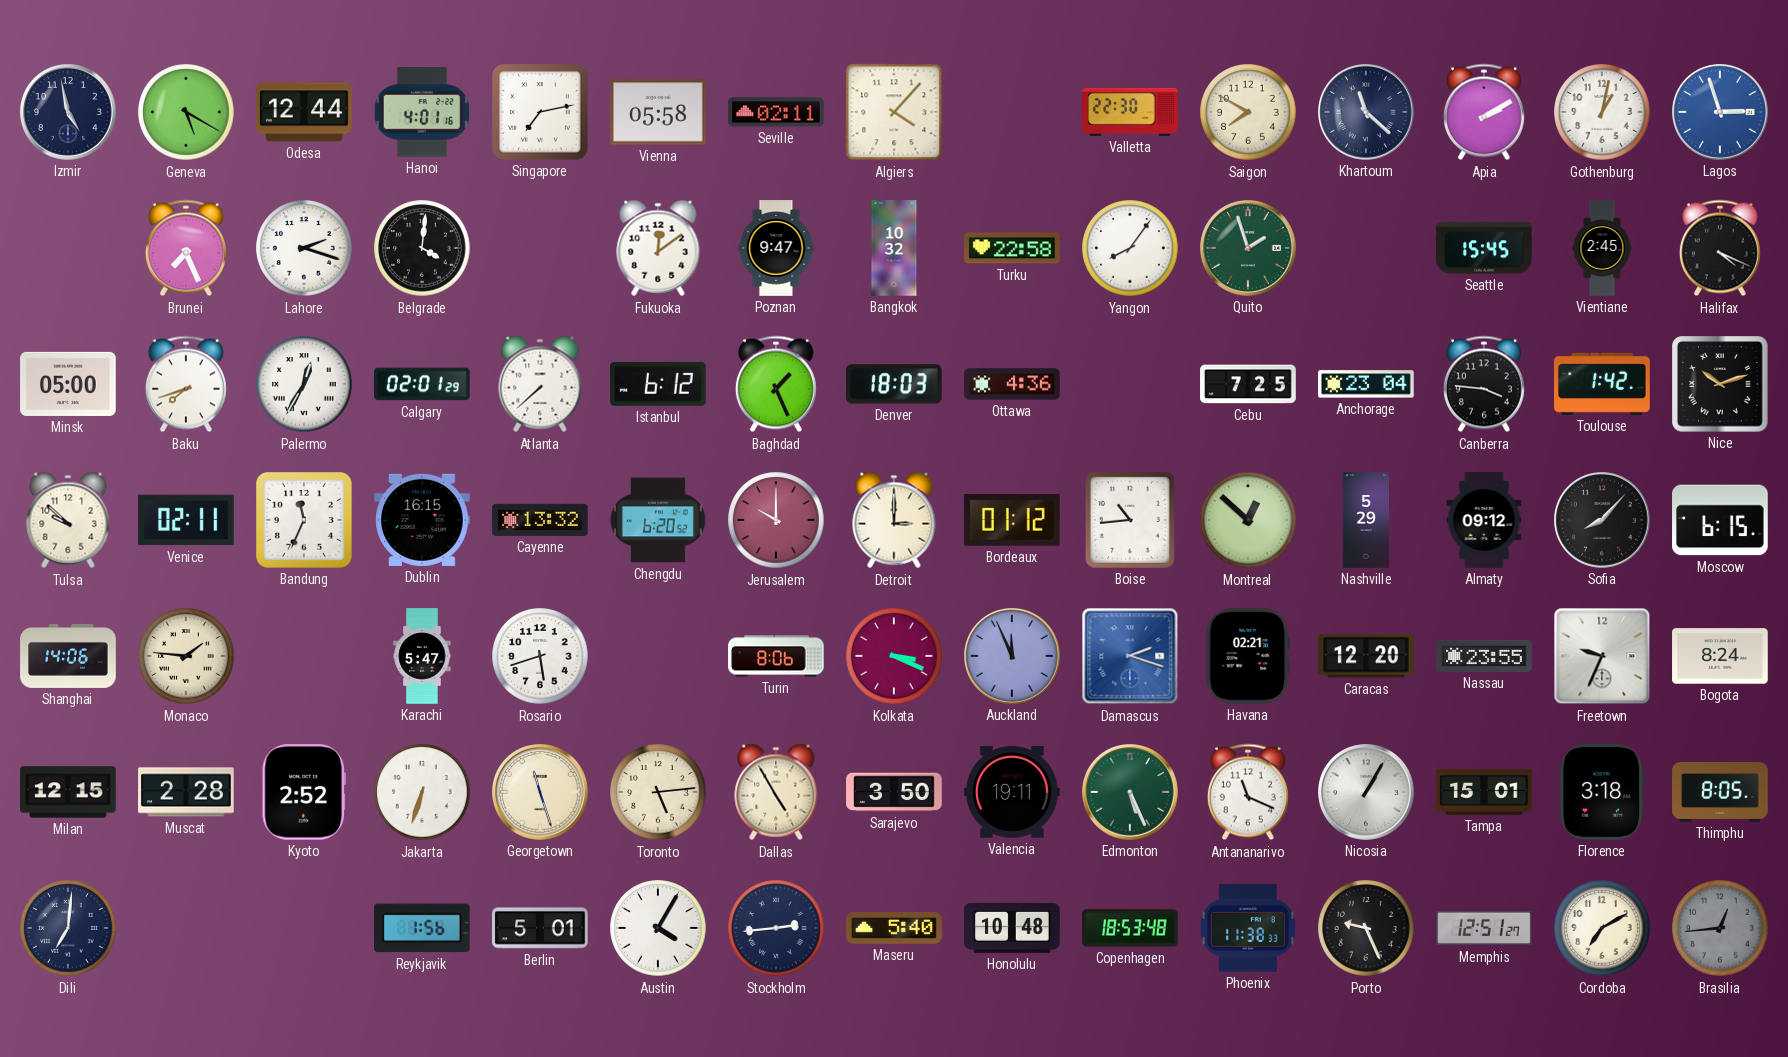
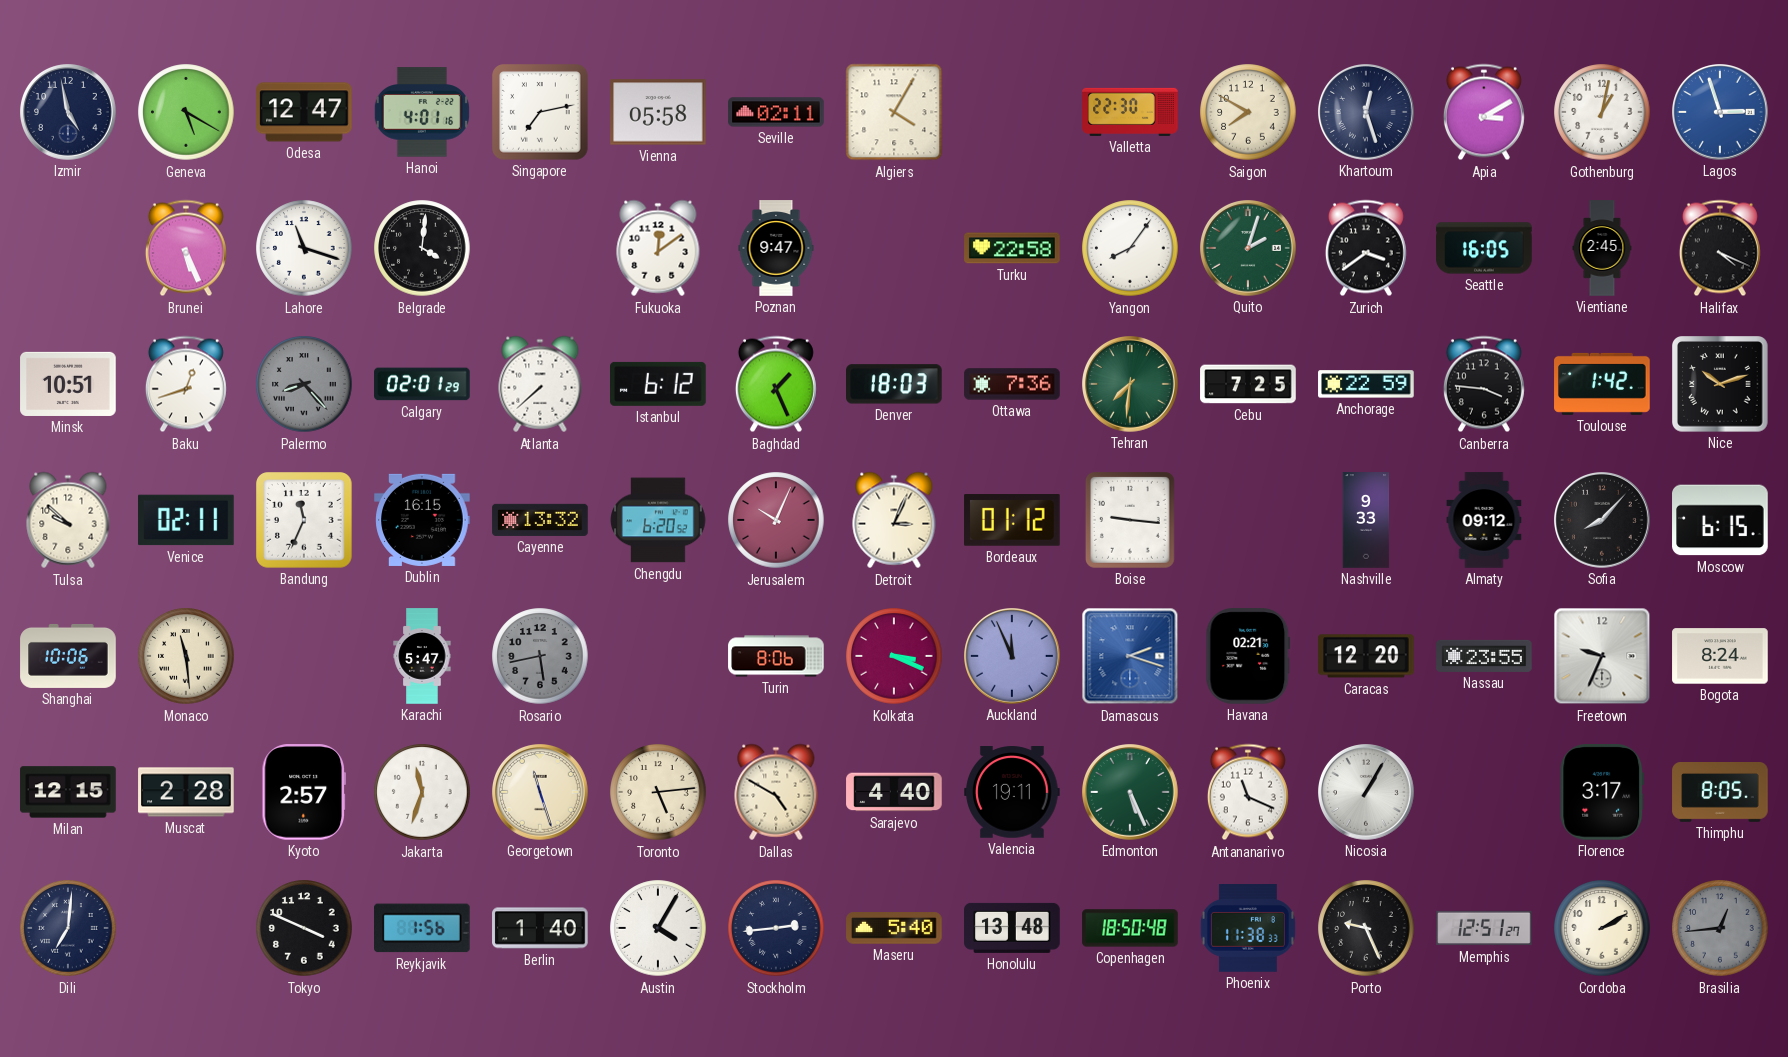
Odesa: 12:44 -> 12:47
Algiers: 4:07 -> 4:05
Khartoum: 11:22 -> 12:27
Apia: 2:10 -> 3:10
Brunei: 7:26 -> 5:26
Lahore: 2:18 -> 11:18
Bangkok: 10:32 -> none
Quito: 1:57 -> 2:03
Zurich: none -> 3:39
Seattle: 15:45 -> 16:05
Minsk: 05:00 -> 10:51
Baku: 7:42 -> 12:42
Palermo: 12:35 -> 8:23
Palermo dial: white -> grey
Ottawa: 4:36 -> 7:36
Tehran: none -> 7:31
Anchorage: 23:04 -> 22:59
Jerusalem: 10:00 -> 10:04
Detroit: 3:00 -> 3:04
Boise: 10:44 -> 9:16
Montreal: 12:52 -> none
Nashville: 5:29 -> 9:33
Shanghai: 14:06 -> 10:06
Monaco: 1:46 -> 11:29
Rosario: 5:42 -> 5:43
Rosario dial: white -> grey
Kyoto: 2:52 -> 2:57
Jakarta: 6:33 -> 11:33
Dallas: 4:55 -> 4:50
Sarajevo: 3:50 -> 4:40
Tampa: 15:01 -> none
Florence: 3:18 -> 3:17
Tokyo: none -> 3:49
Berlin: 5:01 -> 1:40
Honolulu: 10:48 -> 13:48
Copenhagen: 18:53 -> 18:50
Cordoba: 7:10 -> 2:10
